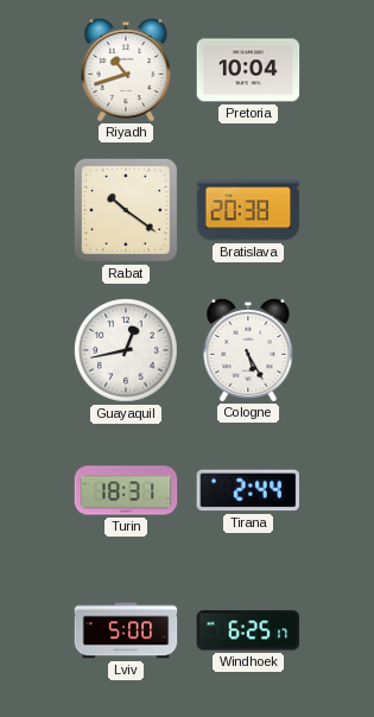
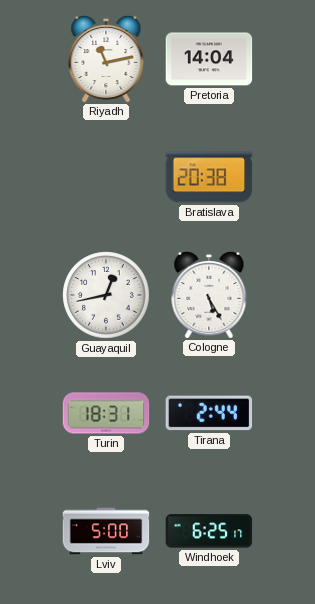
Riyadh: 10:42 -> 11:13
Pretoria: 10:04 -> 14:04
Rabat: 10:21 -> none
